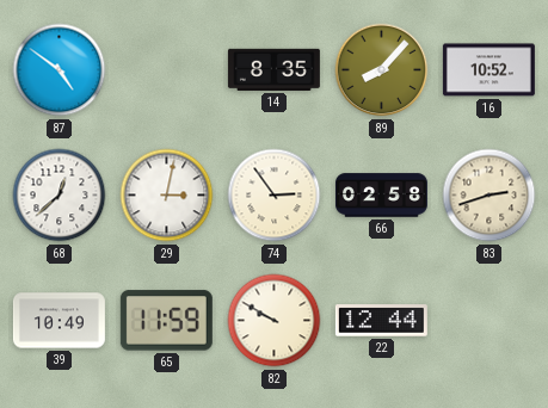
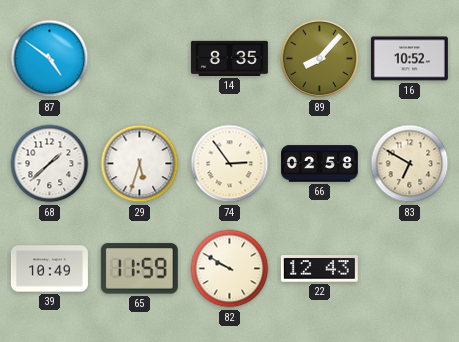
68: 12:38 -> 1:38
29: 3:02 -> 5:33
83: 2:42 -> 6:50
22: 12:44 -> 12:43
